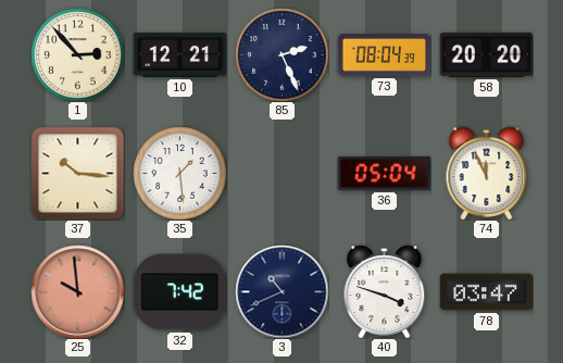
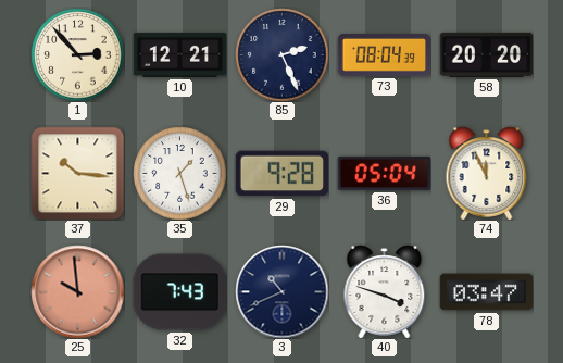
35: 1:29 -> 1:27
29: none -> 9:28
32: 7:42 -> 7:43
